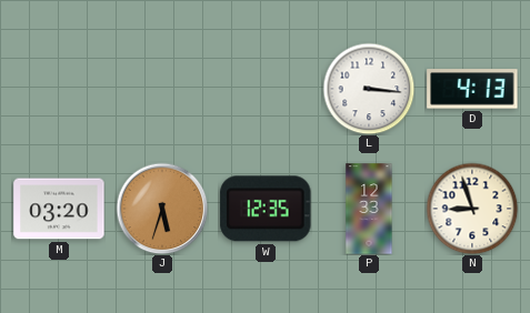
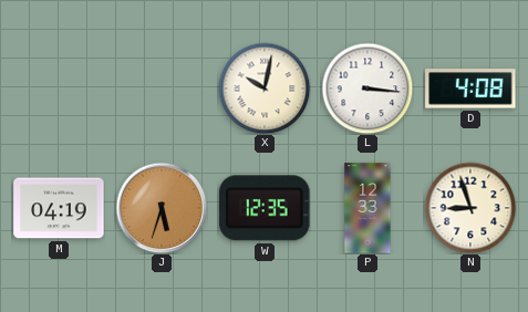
X: none -> 10:02
D: 4:13 -> 4:08
M: 03:20 -> 04:19
